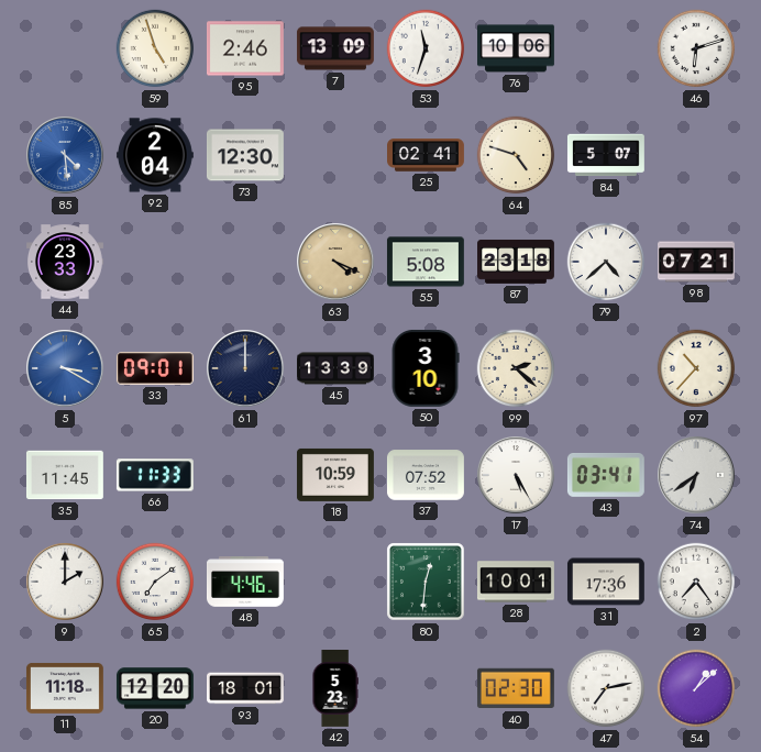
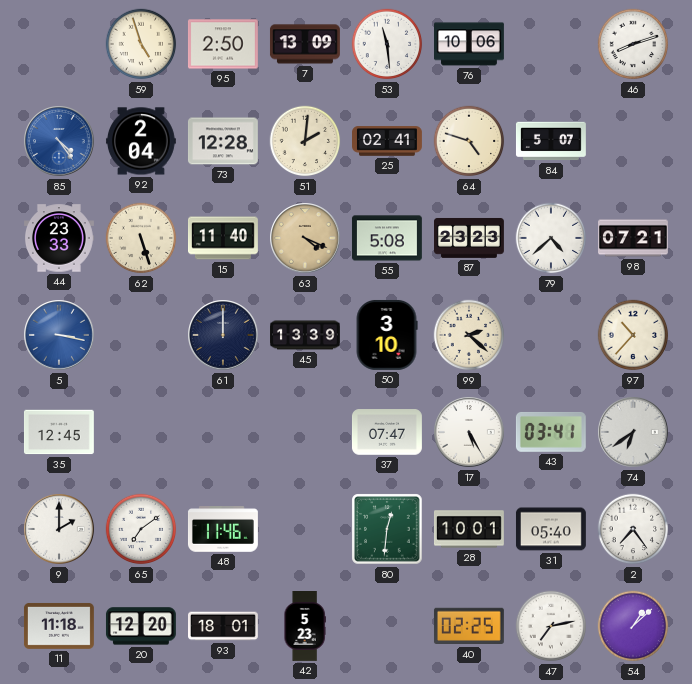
95: 2:46 -> 2:50
53: 11:33 -> 11:29
46: 6:12 -> 8:12
85: 4:29 -> 4:24
73: 12:30 -> 12:28
51: none -> 2:01
62: none -> 5:27
15: none -> 11:40
87: 23:18 -> 23:23
5: 3:20 -> 3:17
33: 09:01 -> none
35: 11:45 -> 12:45
66: 11:33 -> none
18: 10:59 -> none
37: 07:52 -> 07:47
48: 4:46 -> 11:46
31: 17:36 -> 05:40
40: 02:30 -> 02:25
